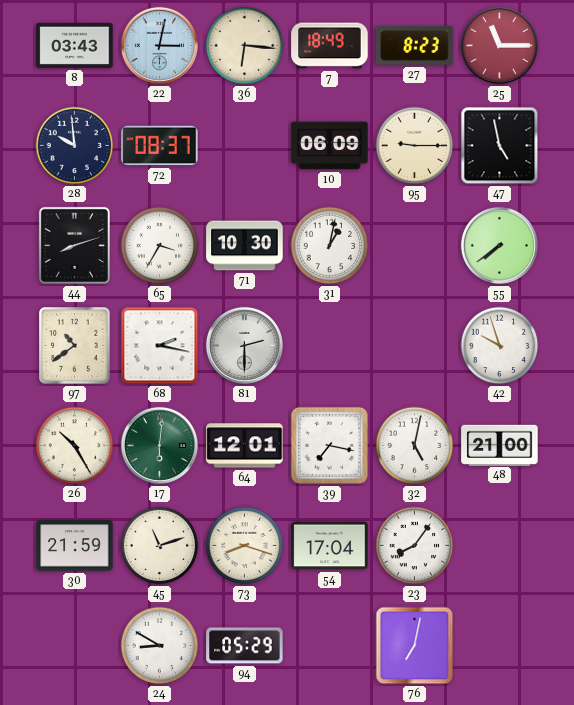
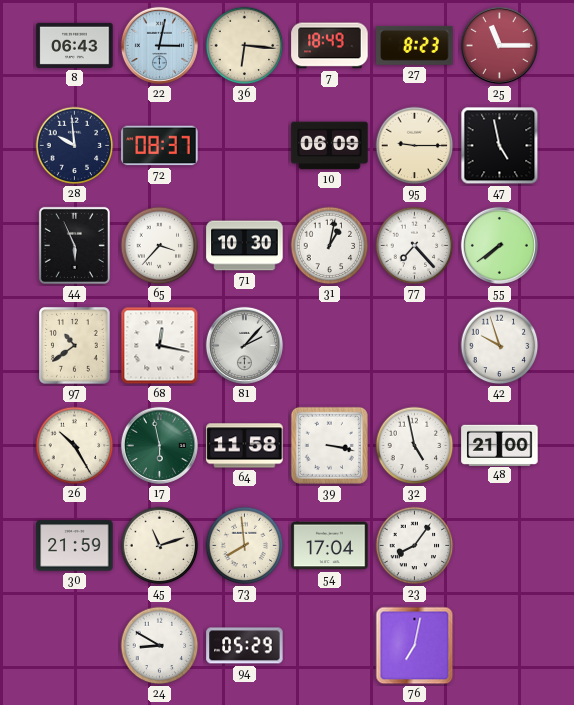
8: 03:43 -> 06:43
44: 8:12 -> 5:56
65: 3:35 -> 3:37
77: none -> 7:23
68: 2:17 -> 12:17
81: 2:30 -> 2:07
17: 6:01 -> 5:58
64: 12:01 -> 11:58
39: 7:17 -> 3:17
32: 5:02 -> 4:58
73: 8:18 -> 7:59
